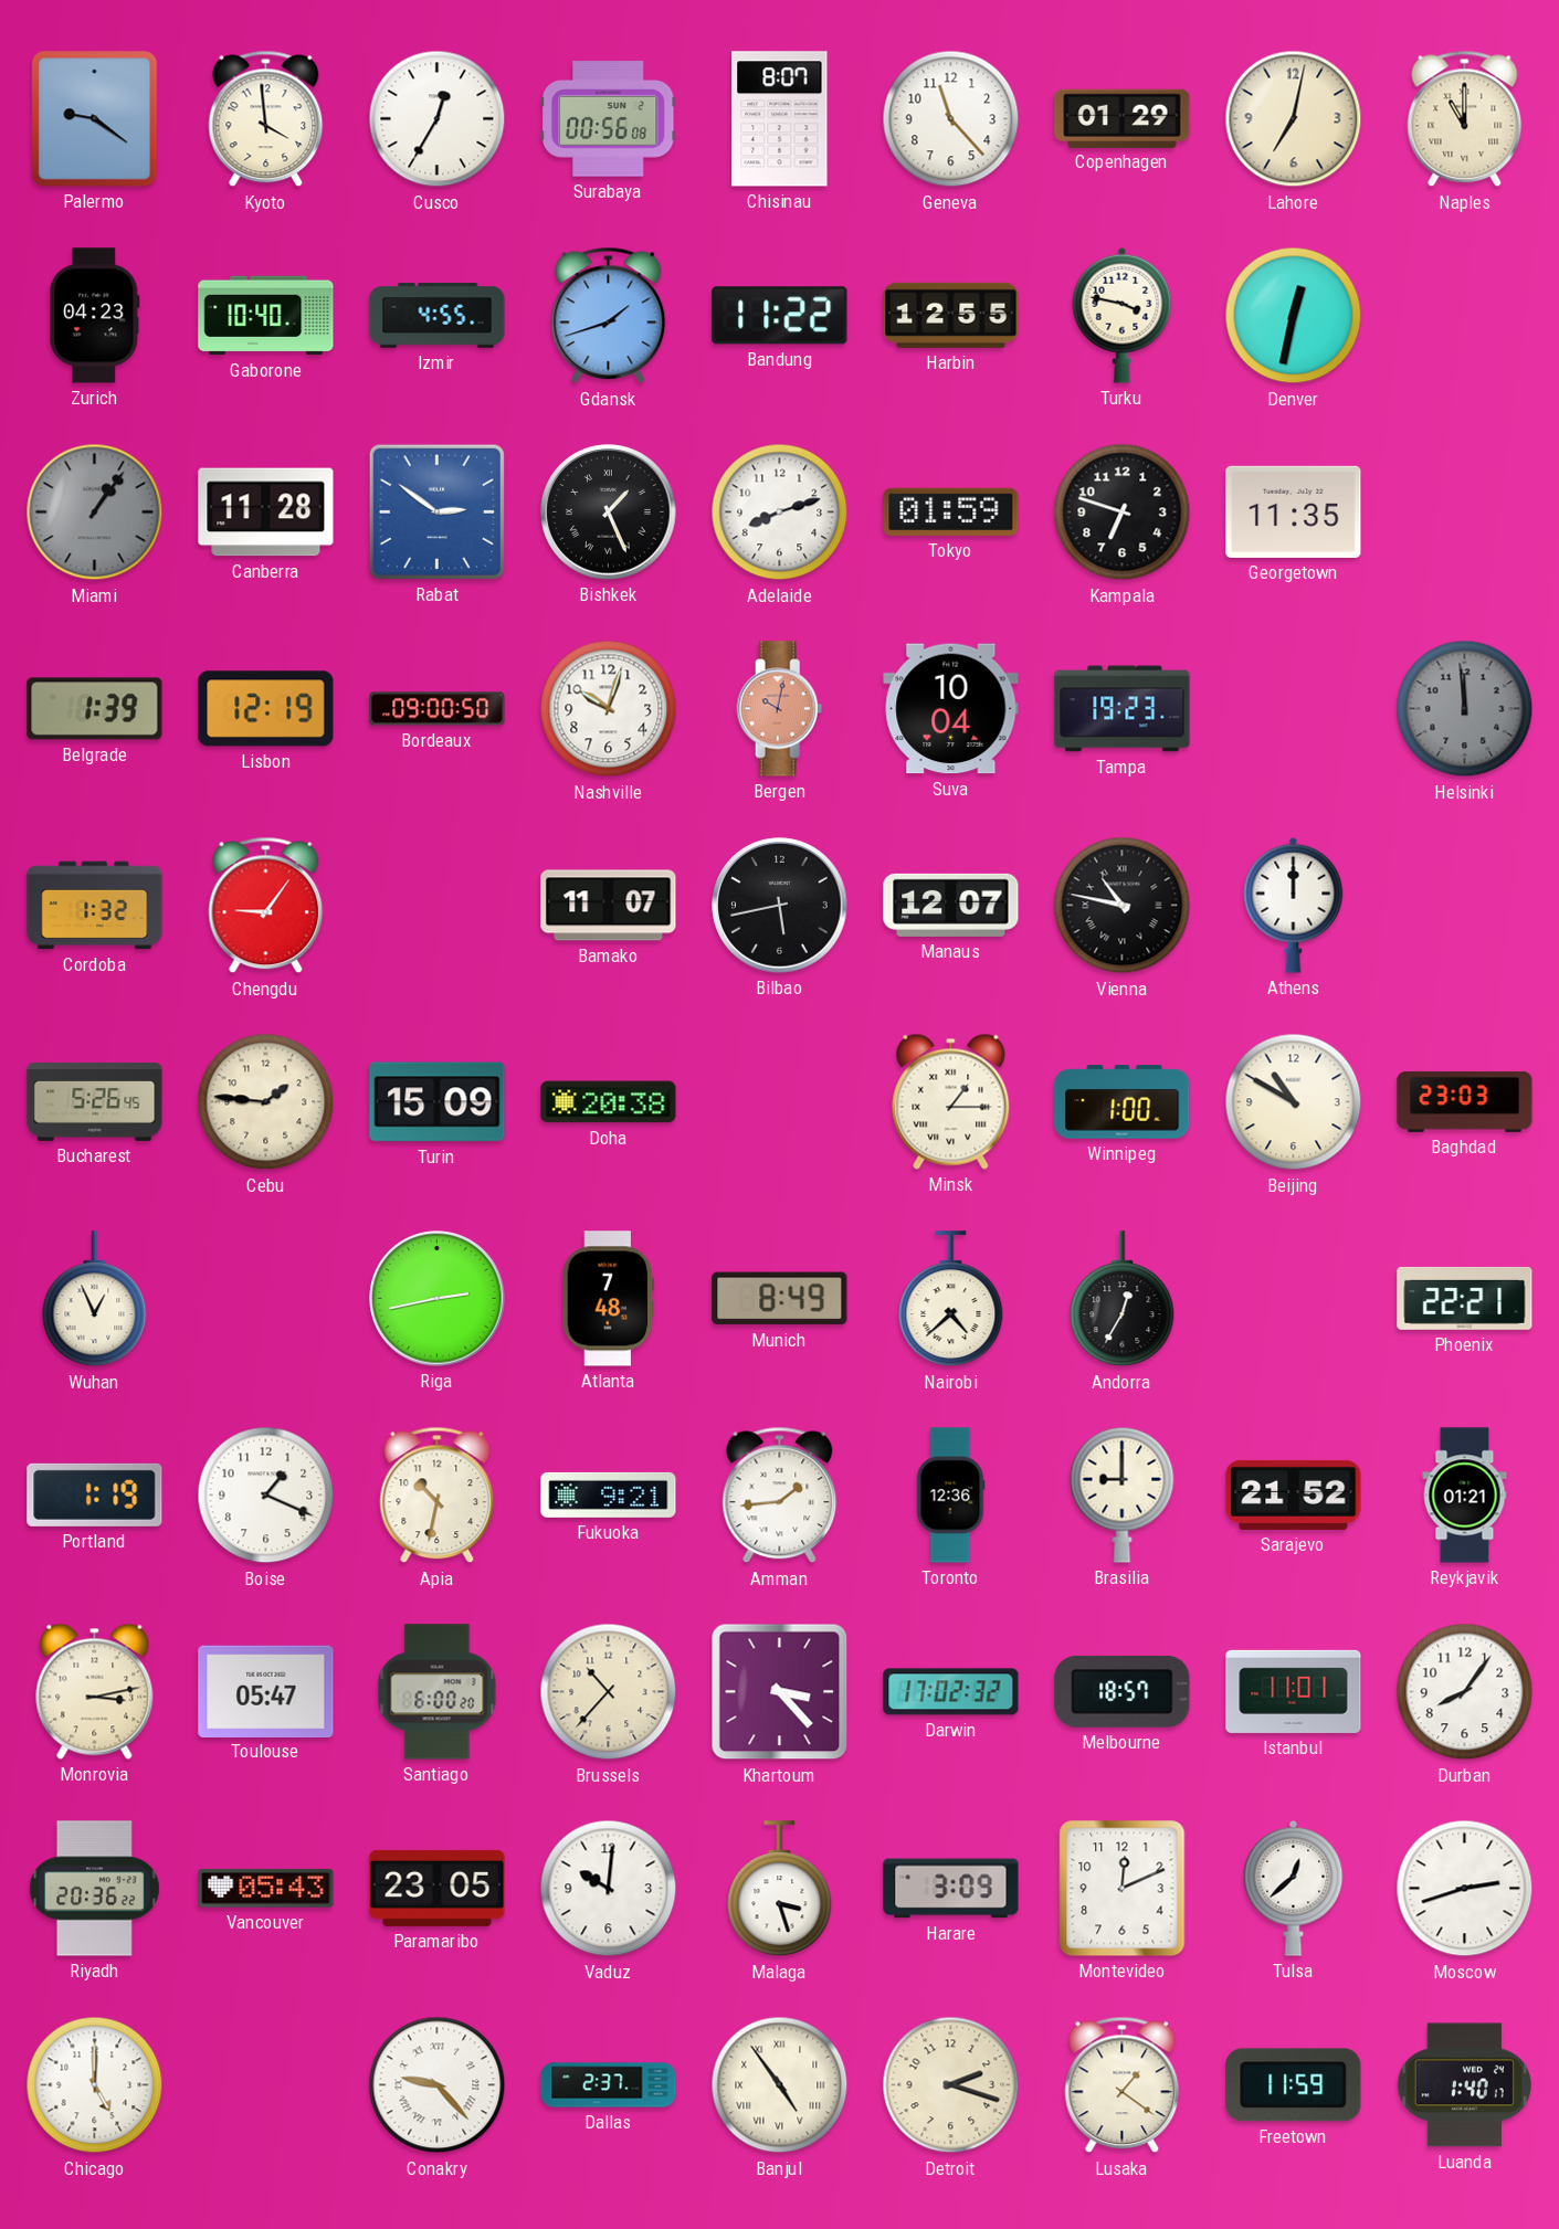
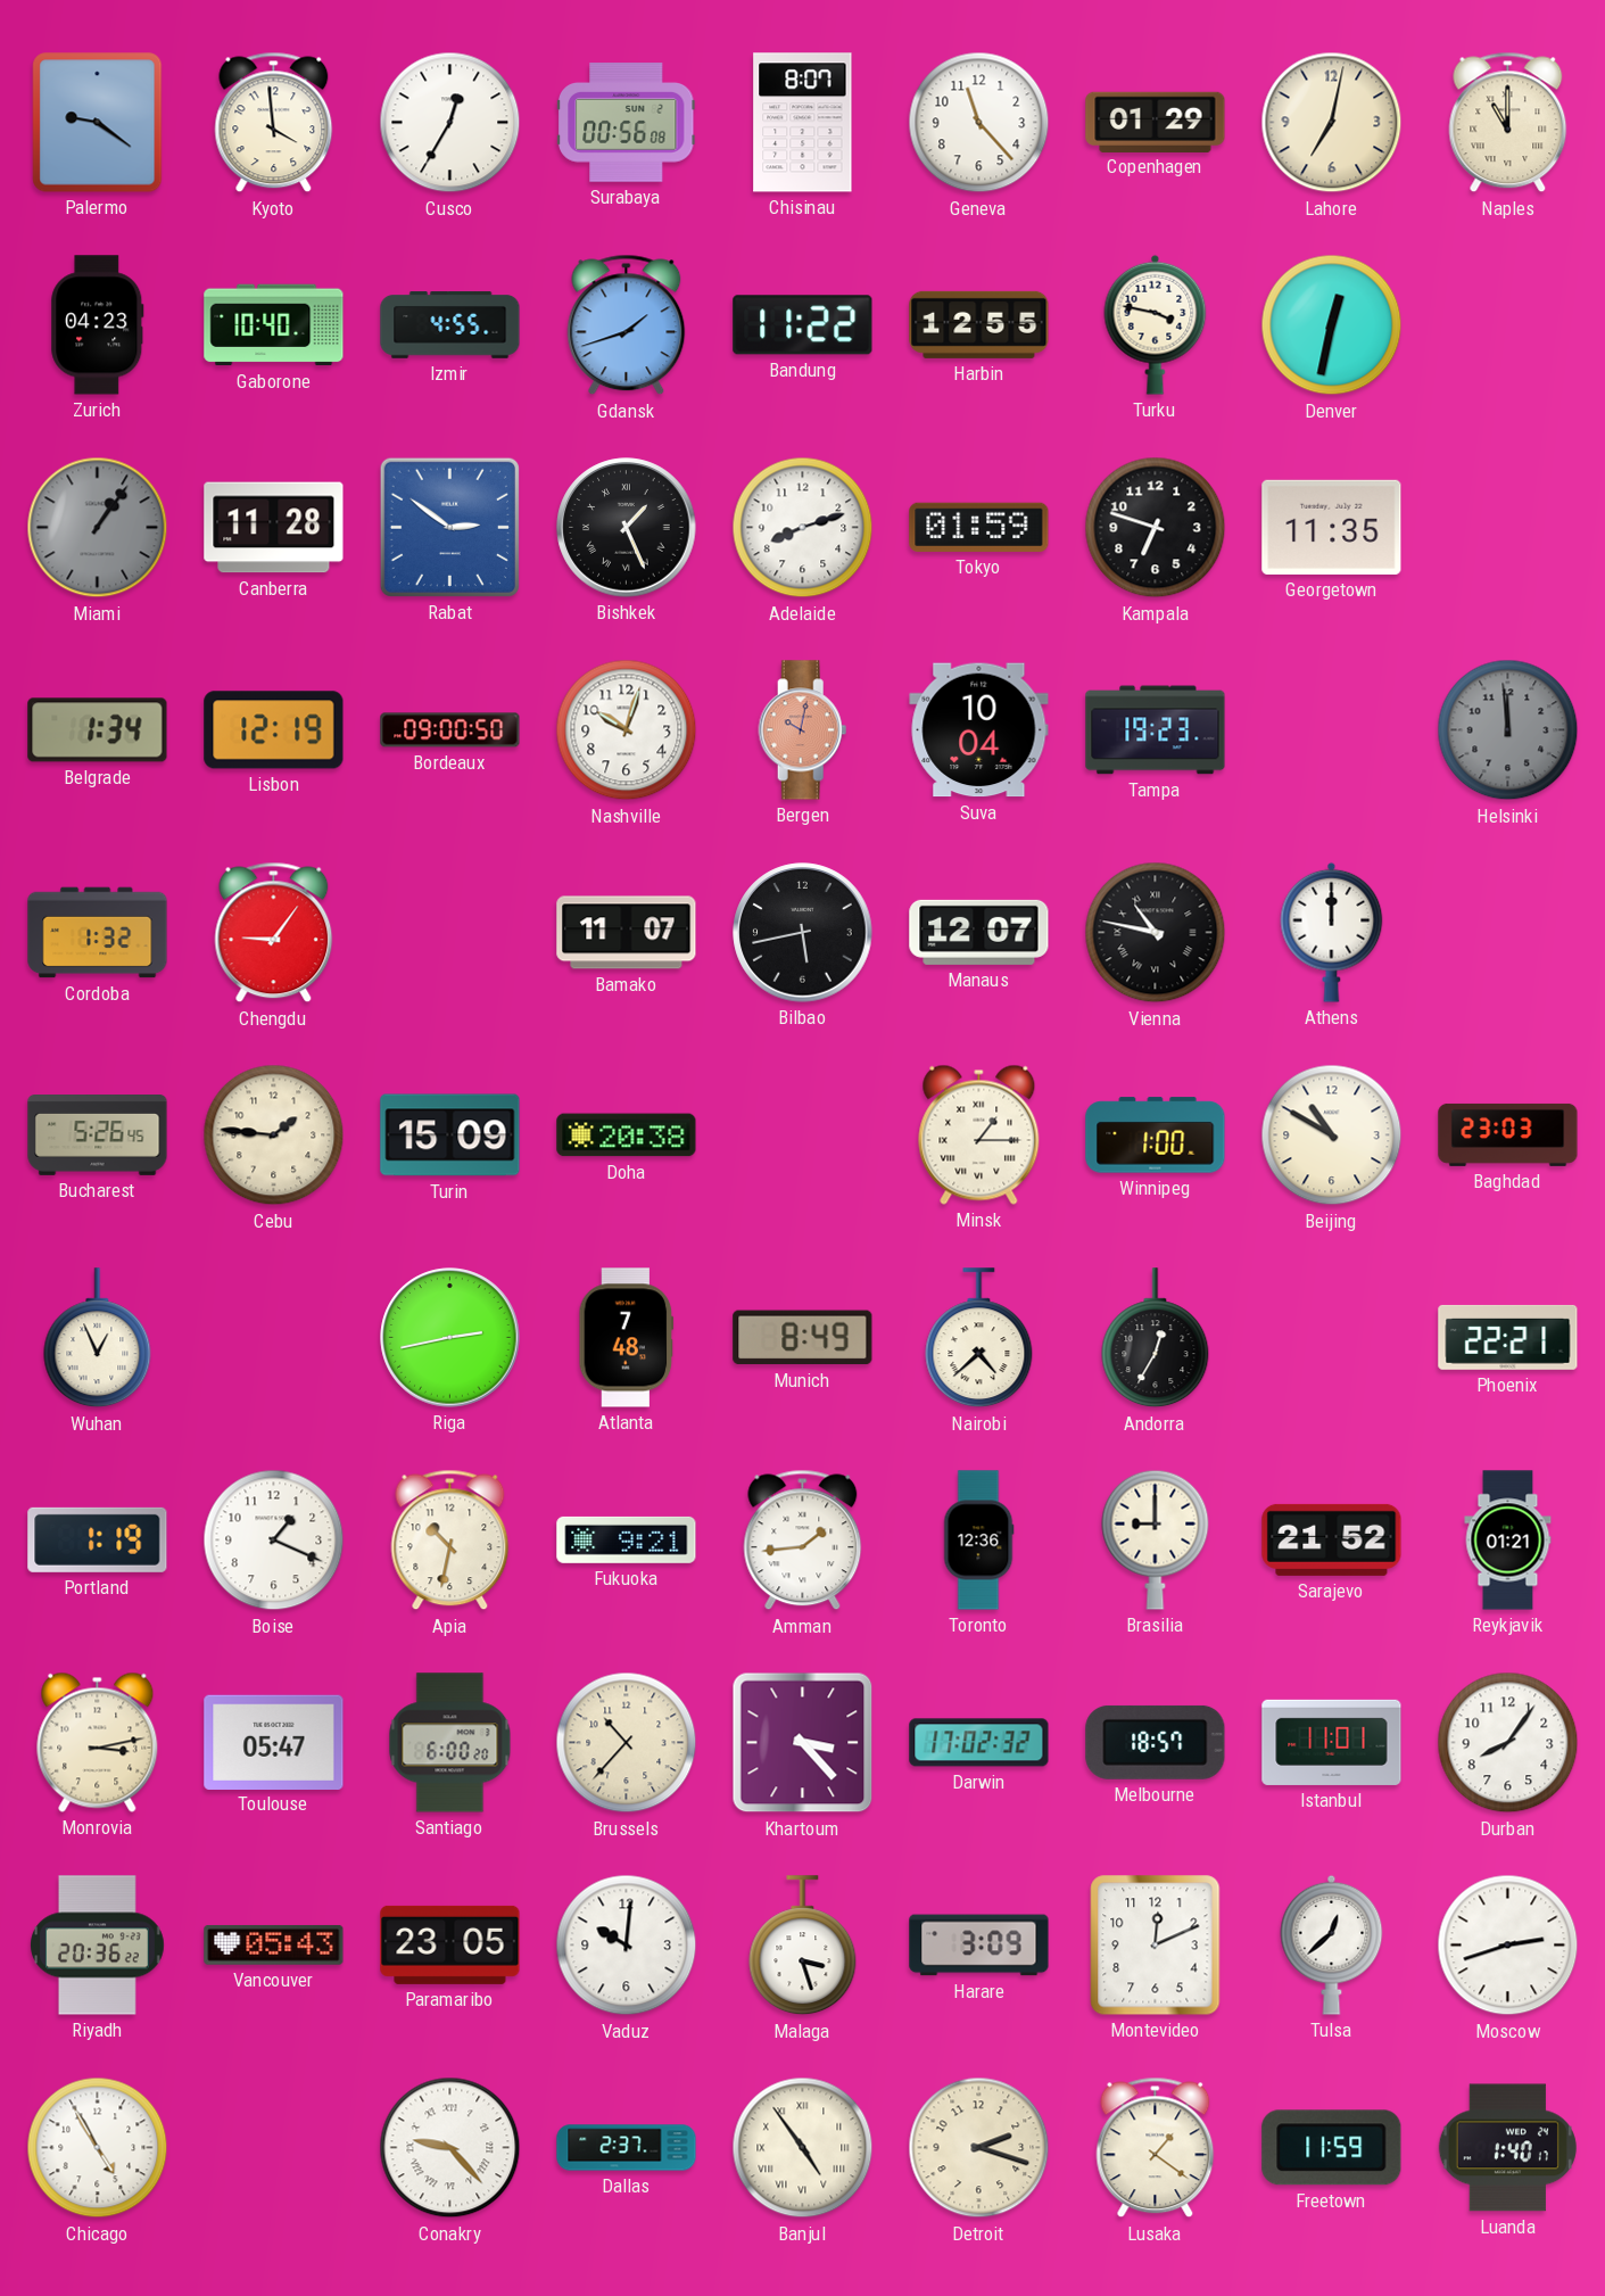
Belgrade: 1:39 -> 1:34
Chicago: 5:00 -> 4:55
